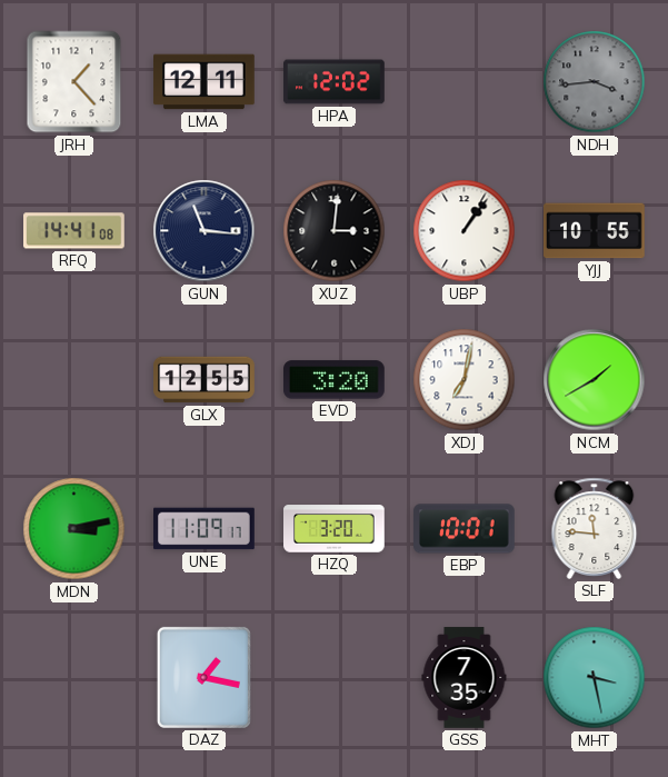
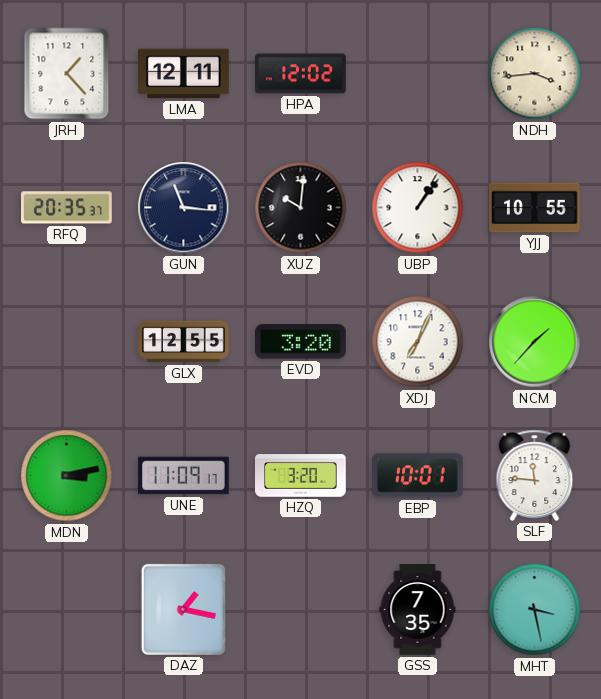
NDH dial: grey -> cream
RFQ: 14:41 -> 20:35
XUZ: 3:01 -> 10:01
XDJ: 7:02 -> 7:04
NCM: 1:40 -> 1:37
